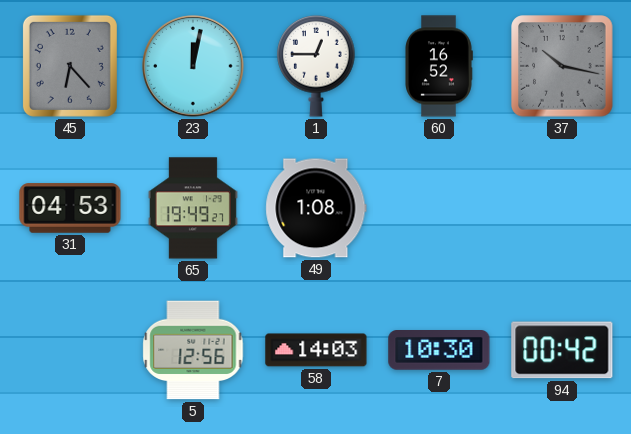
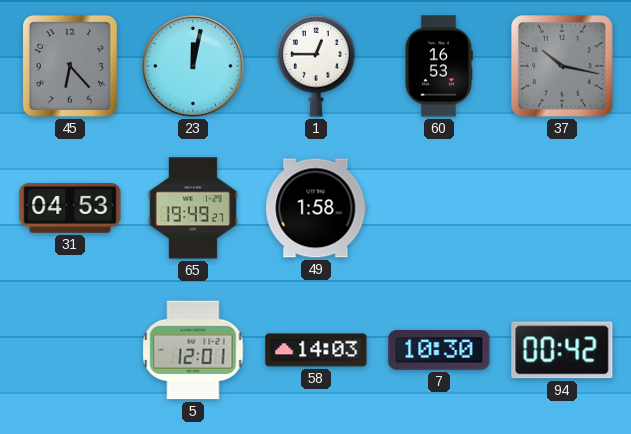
60: 16:52 -> 16:53
49: 1:08 -> 1:58
5: 12:56 -> 12:01
